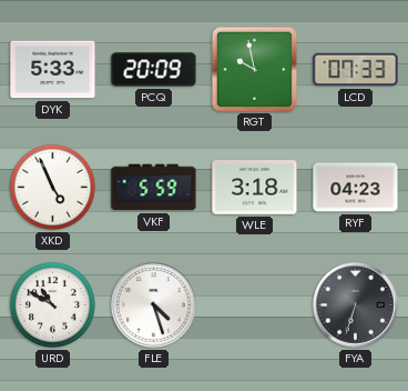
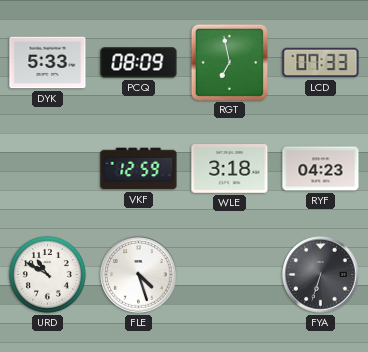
PCQ: 20:09 -> 08:09
RGT: 9:58 -> 6:58
XKD: 4:56 -> none
VKF: 5:59 -> 12:59
